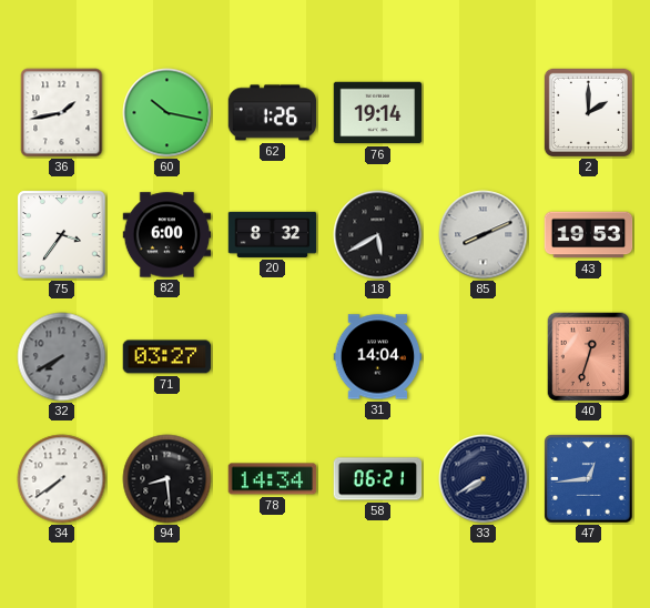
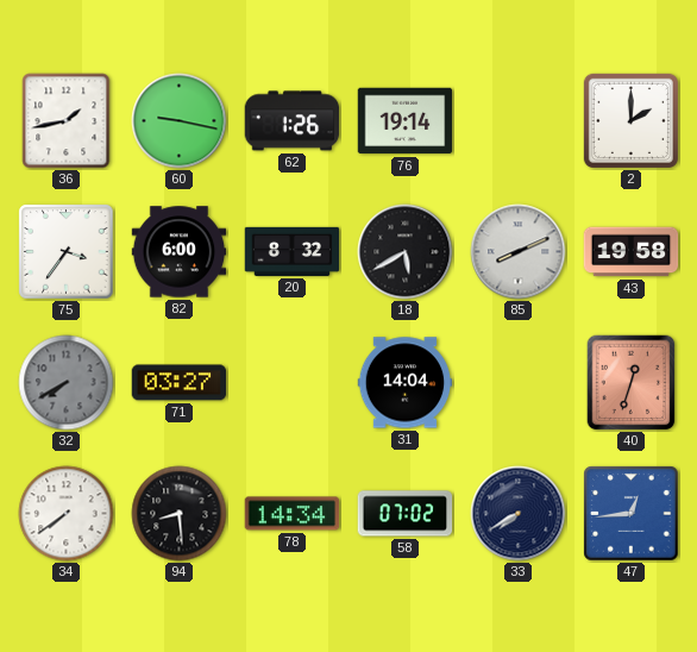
60: 10:17 -> 9:17
43: 19:53 -> 19:58
58: 06:21 -> 07:02
